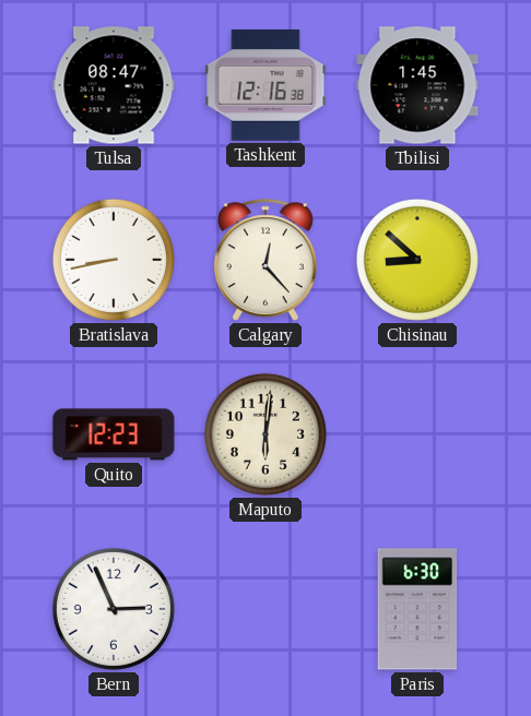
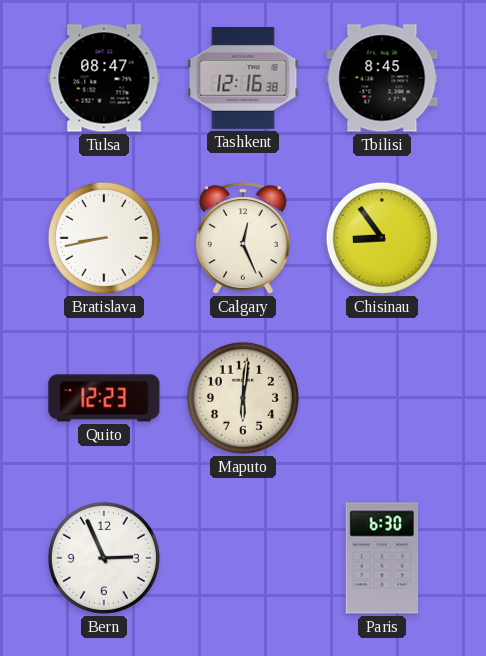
Tbilisi: 1:45 -> 8:45
Calgary: 12:23 -> 12:26
Chisinau: 8:52 -> 8:54
